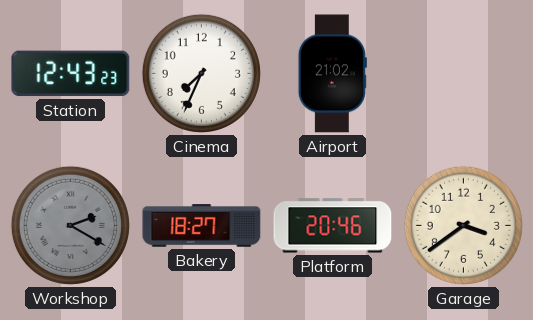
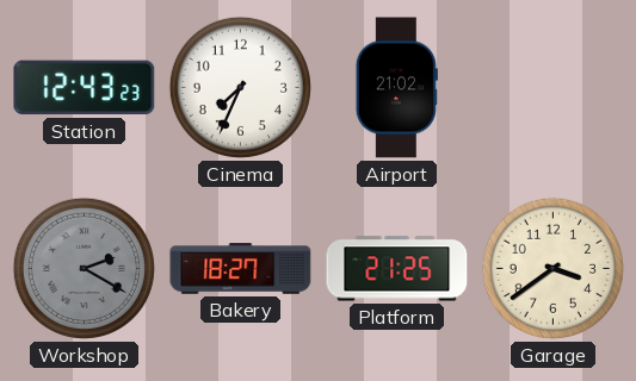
Platform: 20:46 -> 21:25
